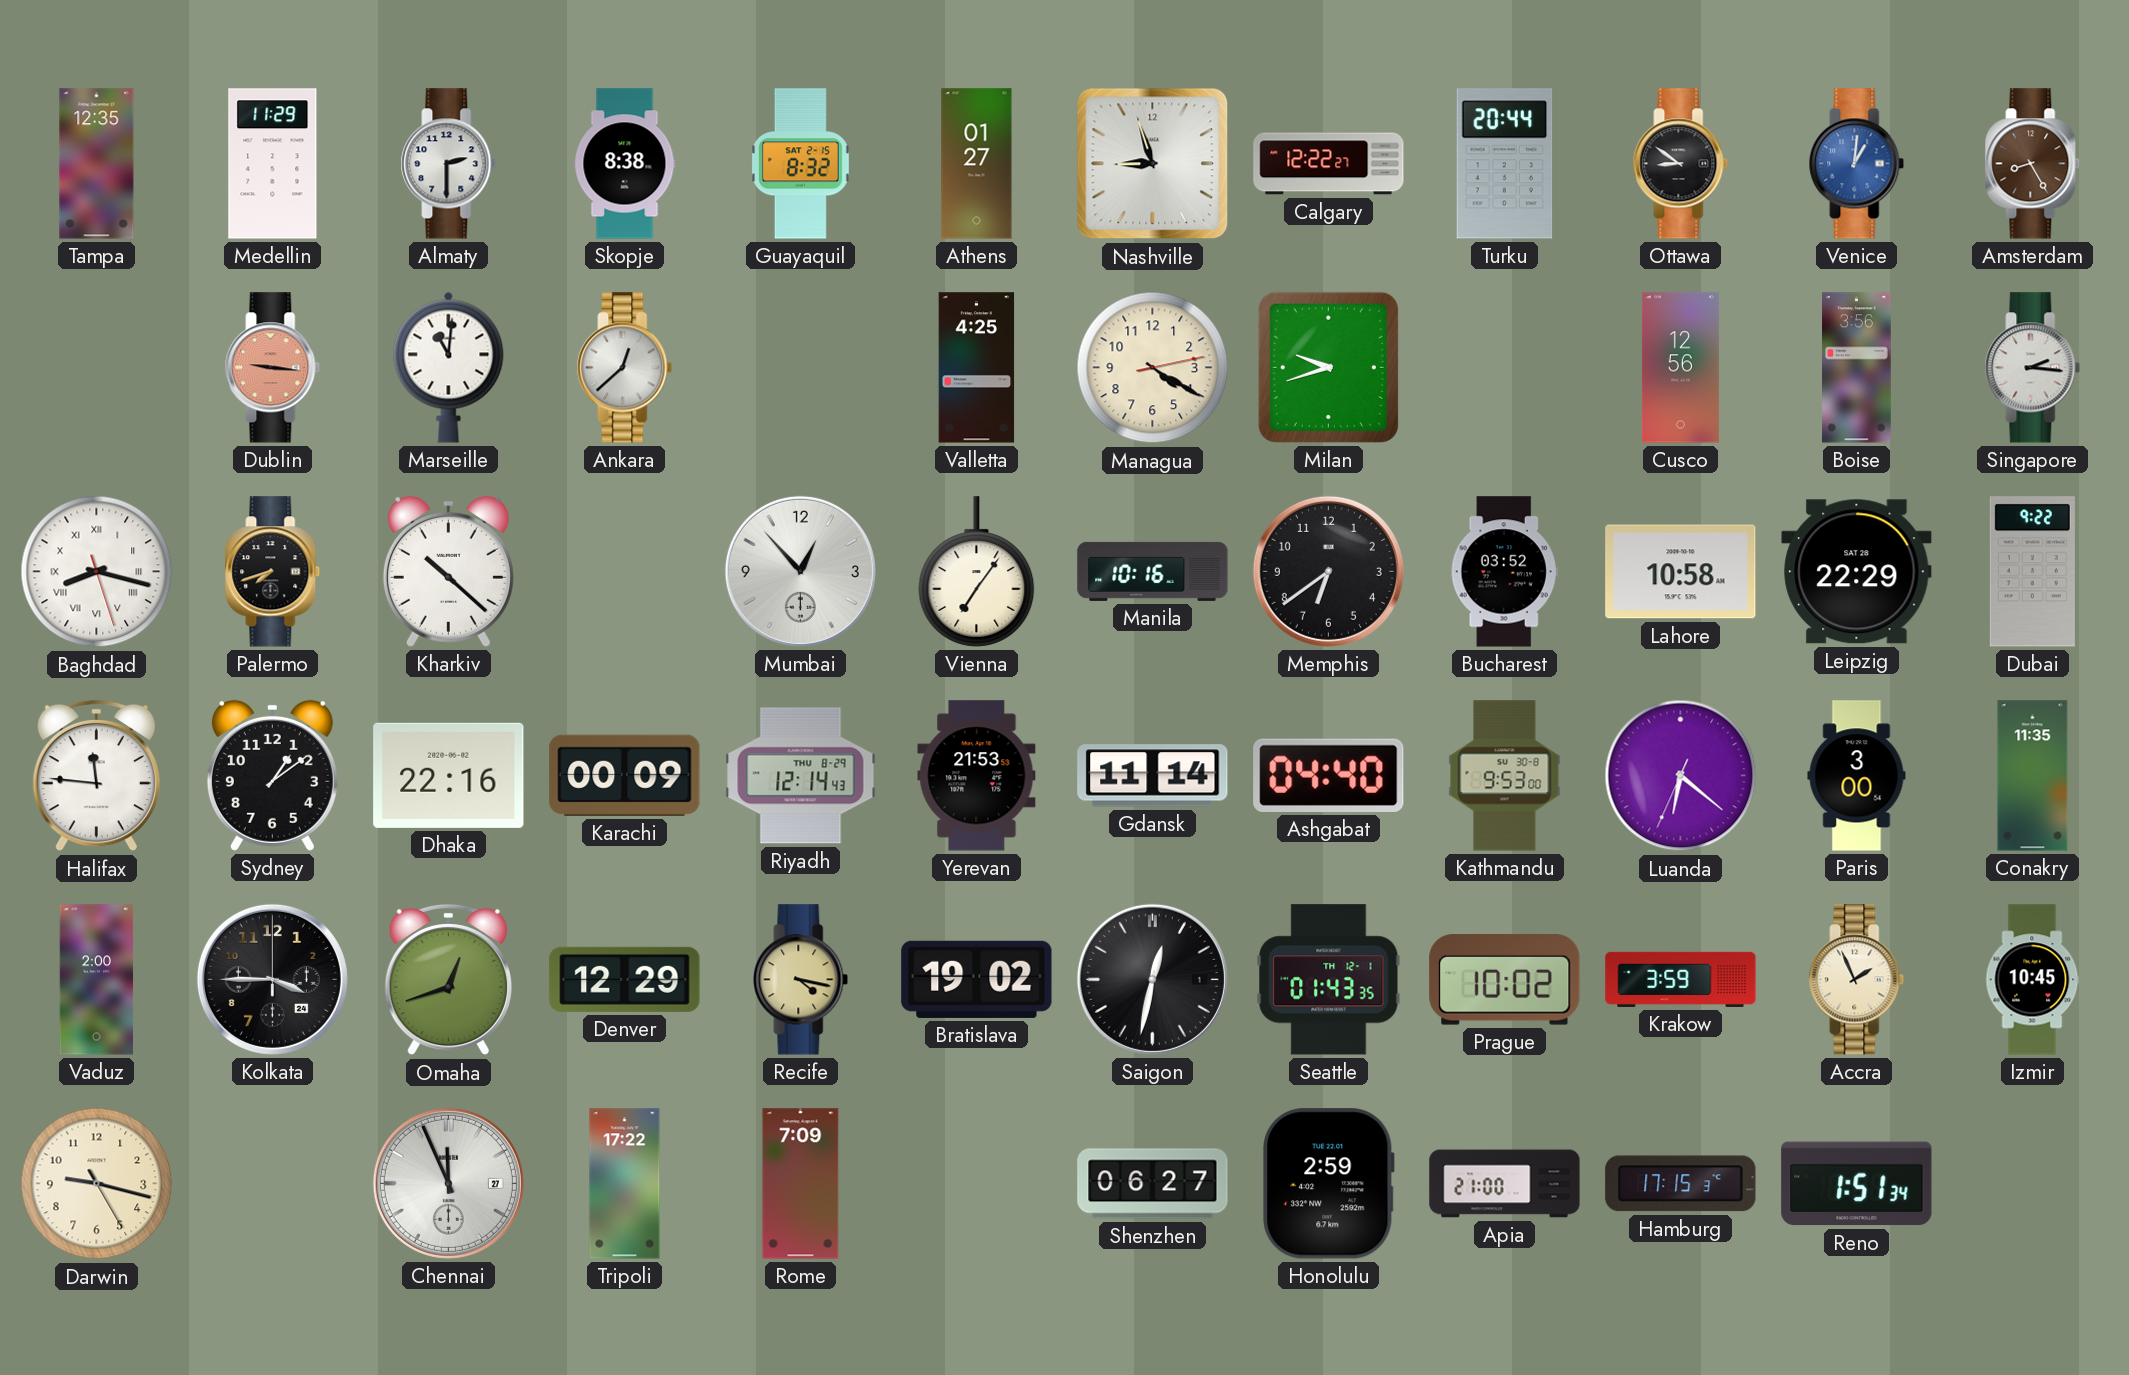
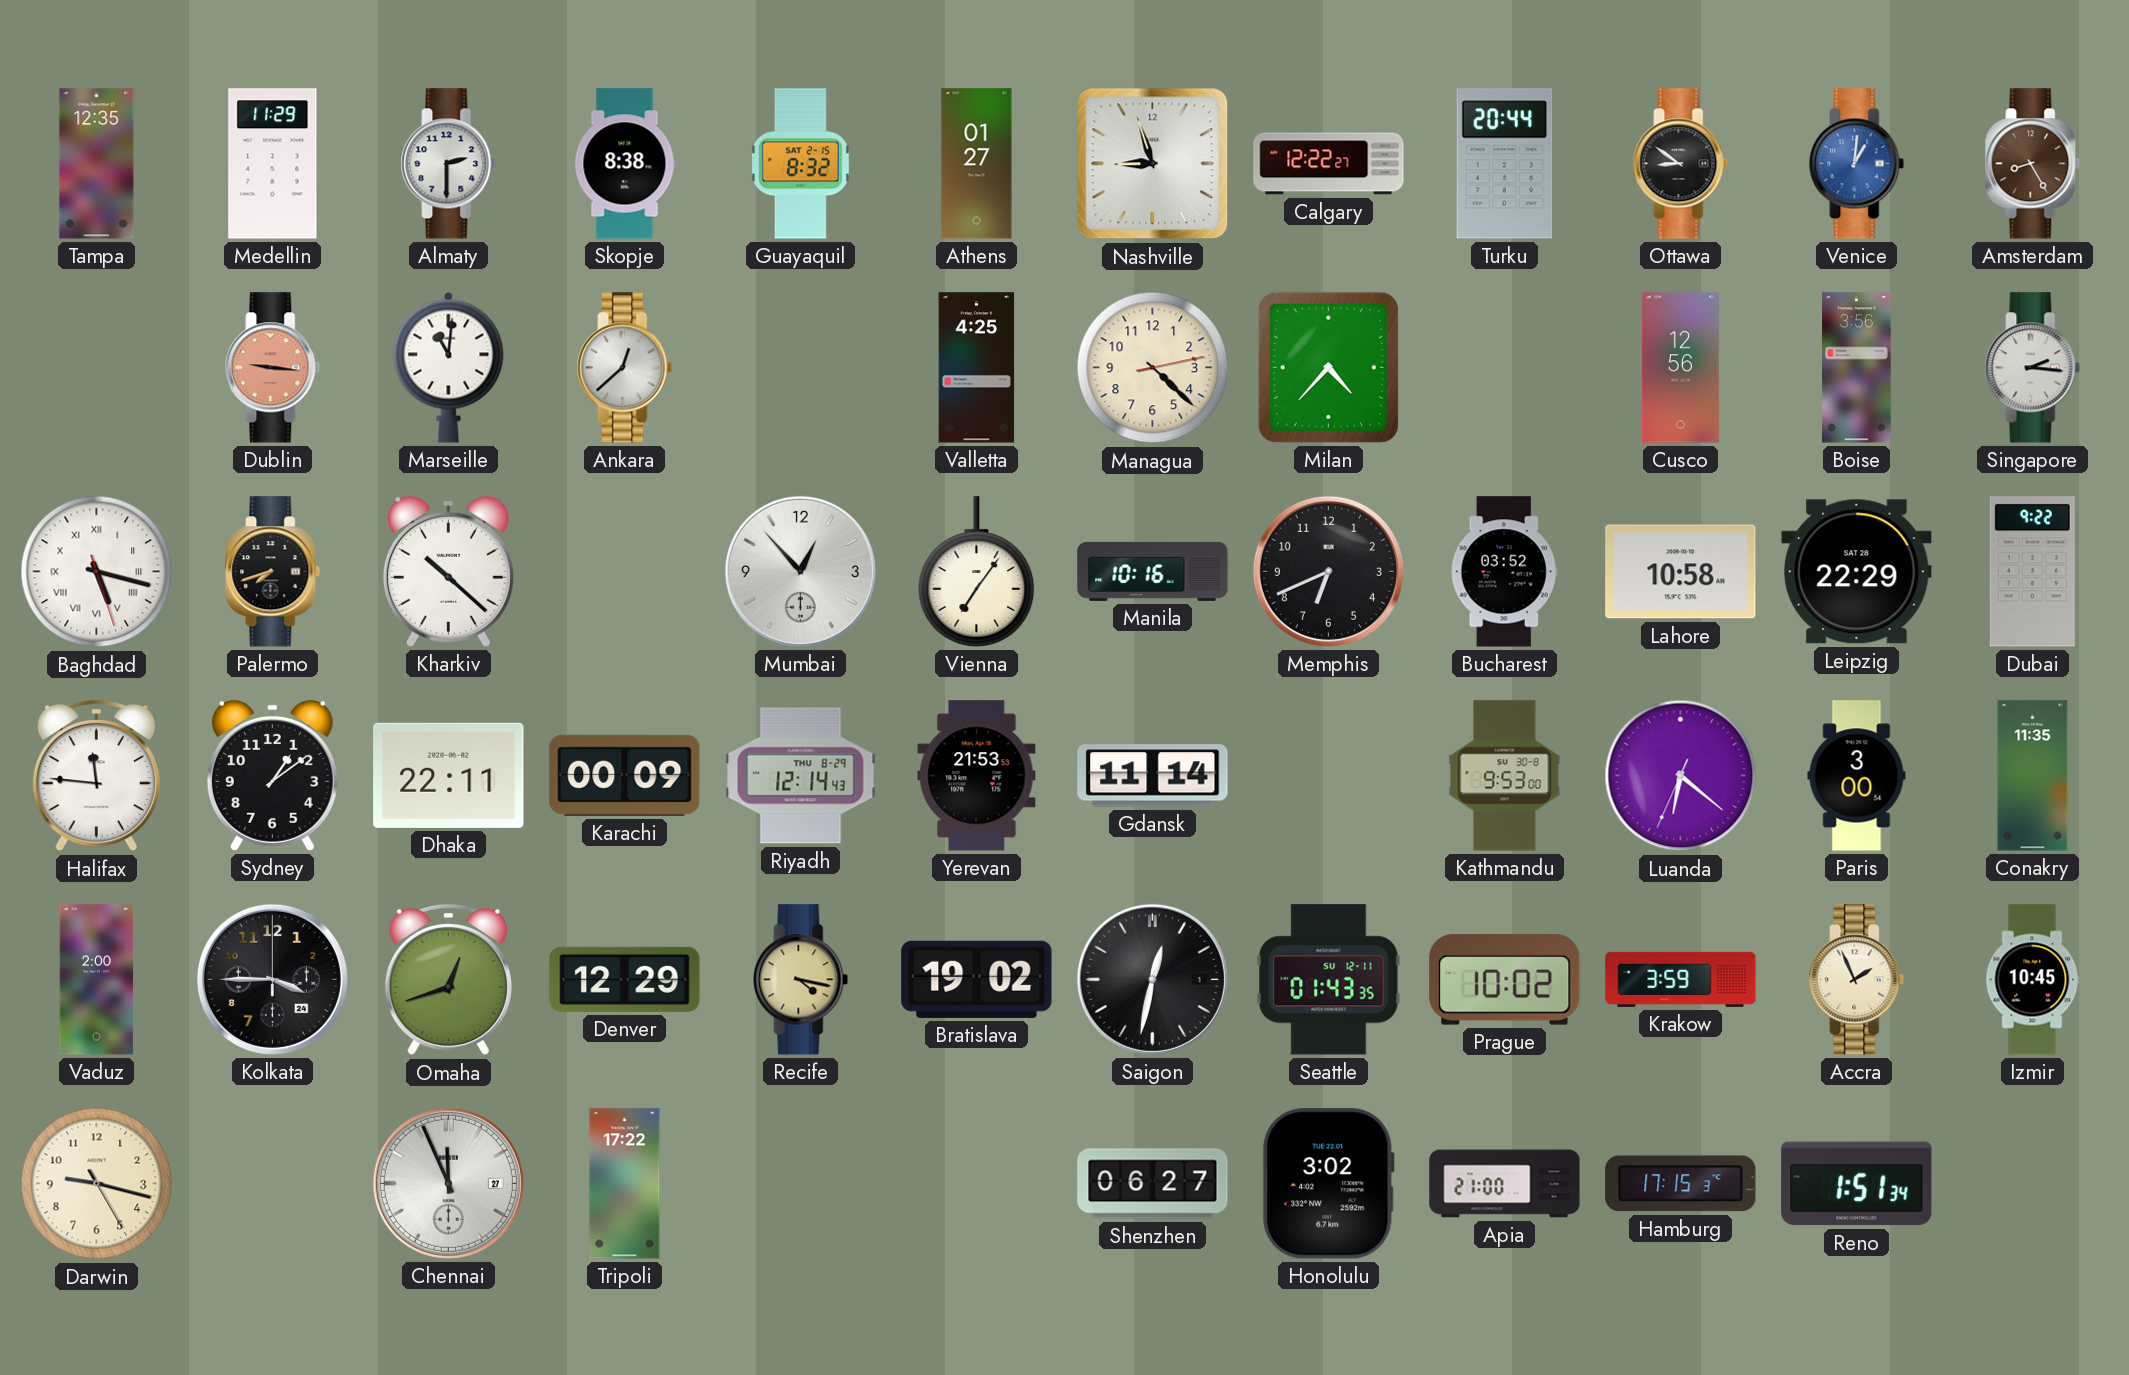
Managua: 4:20 -> 4:22
Milan: 9:42 -> 4:37
Baghdad: 8:17 -> 5:17
Memphis: 6:39 -> 6:41
Dhaka: 22:16 -> 22:11
Ashgabat: 04:40 -> none
Seattle date: TH 12-1 -> SU 12-11
Rome: 7:09 -> none
Honolulu: 2:59 -> 3:02
